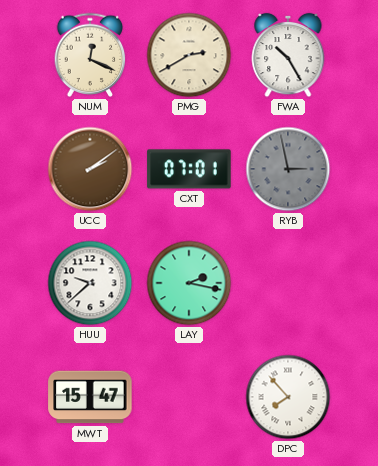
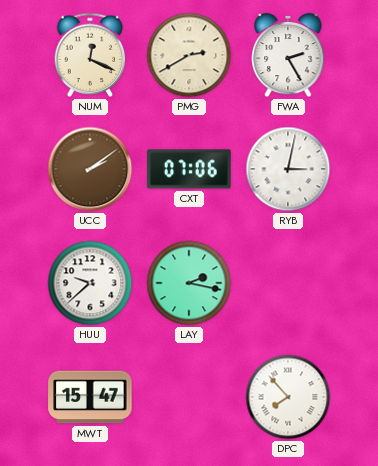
FWA: 10:25 -> 2:25
CXT: 07:01 -> 07:06
RYB: 2:58 -> 3:02
RYB dial: grey -> white
